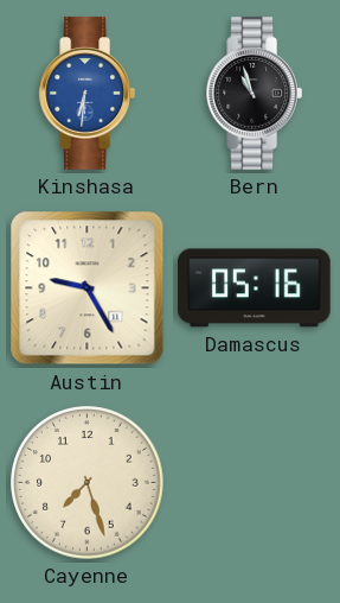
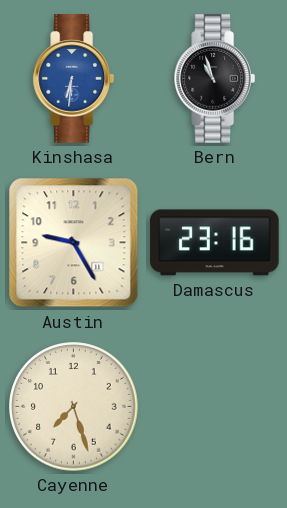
Damascus: 05:16 -> 23:16
